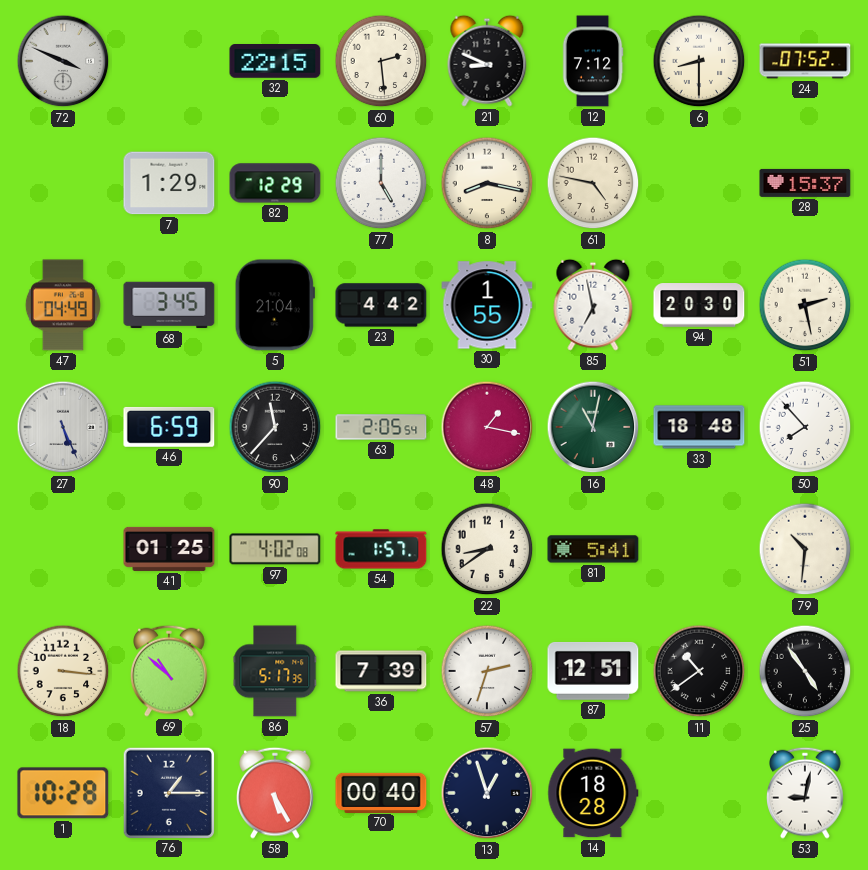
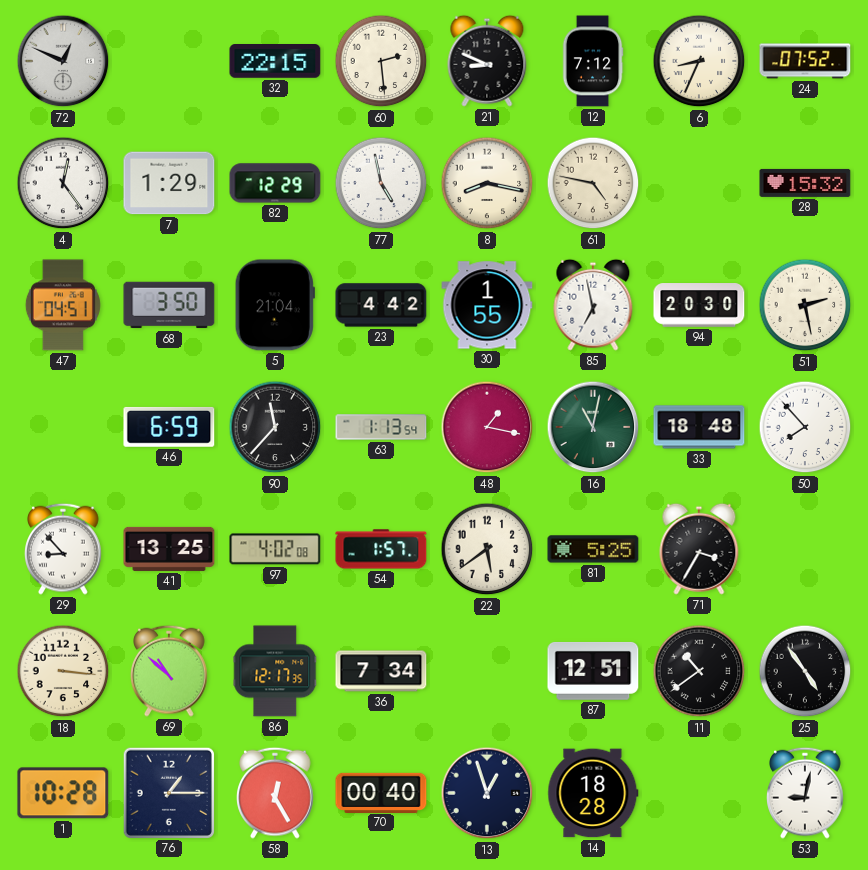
72: 3:49 -> 12:49
6: 8:30 -> 8:34
4: none -> 12:24
77: 5:00 -> 4:58
28: 15:37 -> 15:32
47: 04:49 -> 04:51
68: 3:45 -> 3:50
27: 5:26 -> none
63: 2:05 -> 1:13
29: none -> 8:53
41: 01:25 -> 13:25
22: 8:39 -> 5:39
81: 5:41 -> 5:25
71: none -> 3:35
79: 10:31 -> none
86: 5:17 -> 12:17
36: 7:39 -> 7:34
57: 2:33 -> none
58: 5:25 -> 12:25
